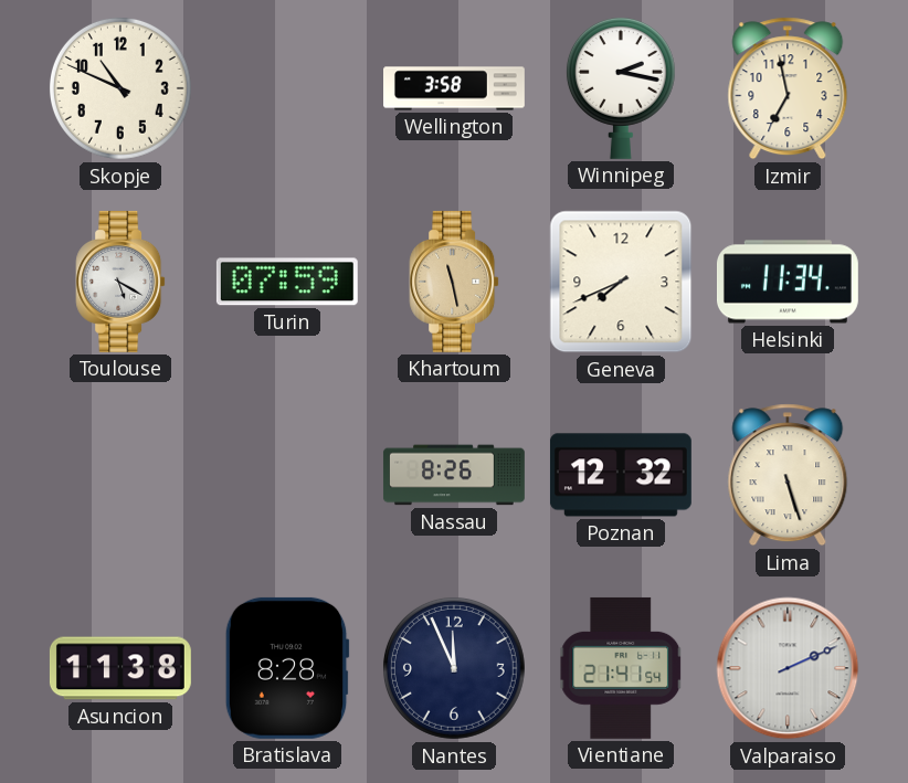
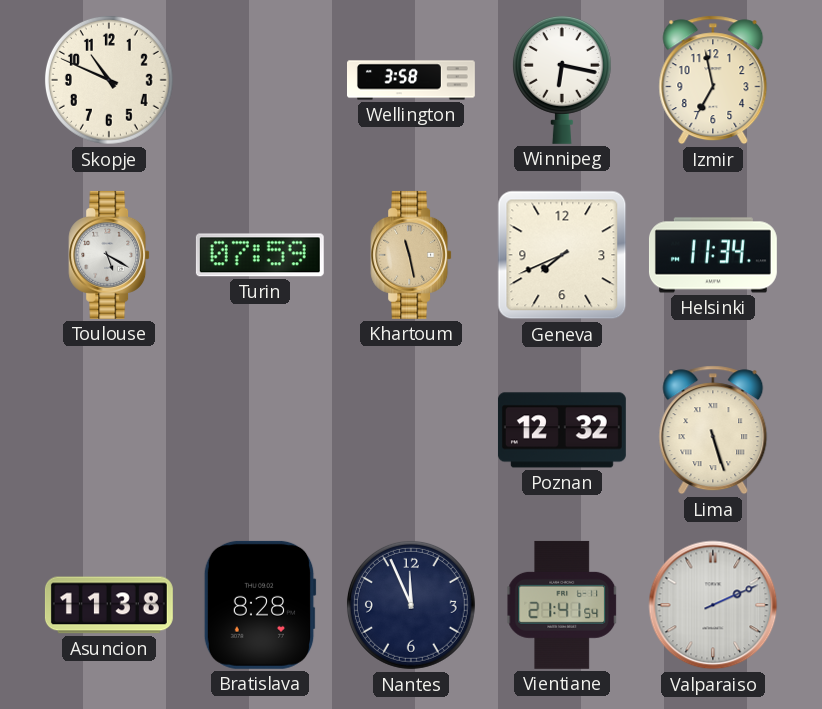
Winnipeg: 2:17 -> 6:17
Nassau: 8:26 -> none
